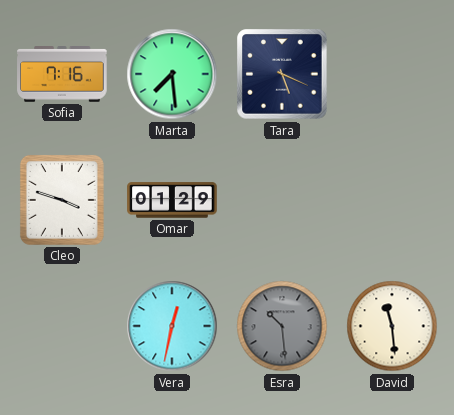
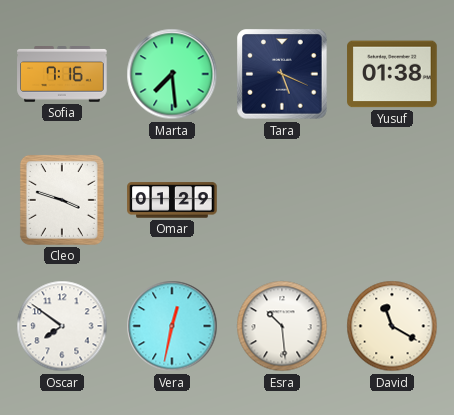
Yusuf: none -> 01:38
Oscar: none -> 7:51
Esra dial: grey -> white
David: 11:29 -> 11:20
